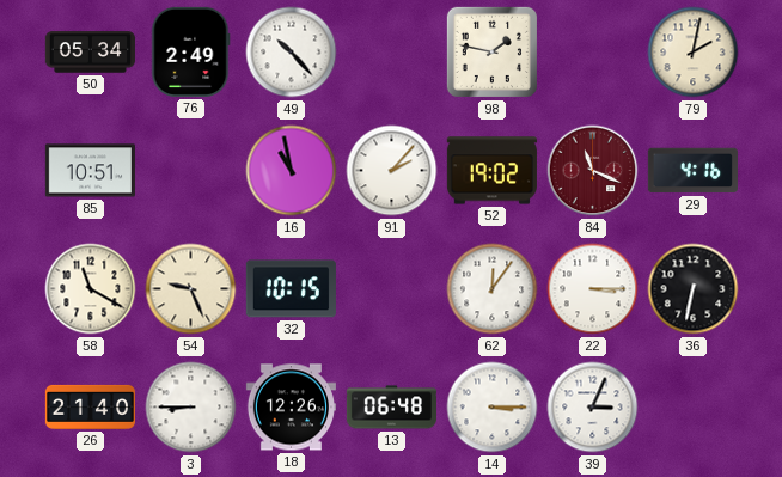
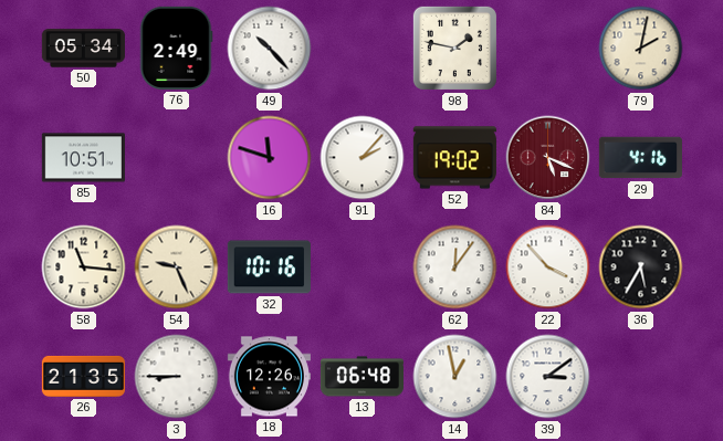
16: 10:58 -> 11:48
84: 11:19 -> 5:19
58: 11:20 -> 11:16
32: 10:15 -> 10:16
22: 3:15 -> 3:53
36: 6:32 -> 5:35
26: 21:40 -> 21:35
14: 3:15 -> 12:58
39: 3:04 -> 3:09
